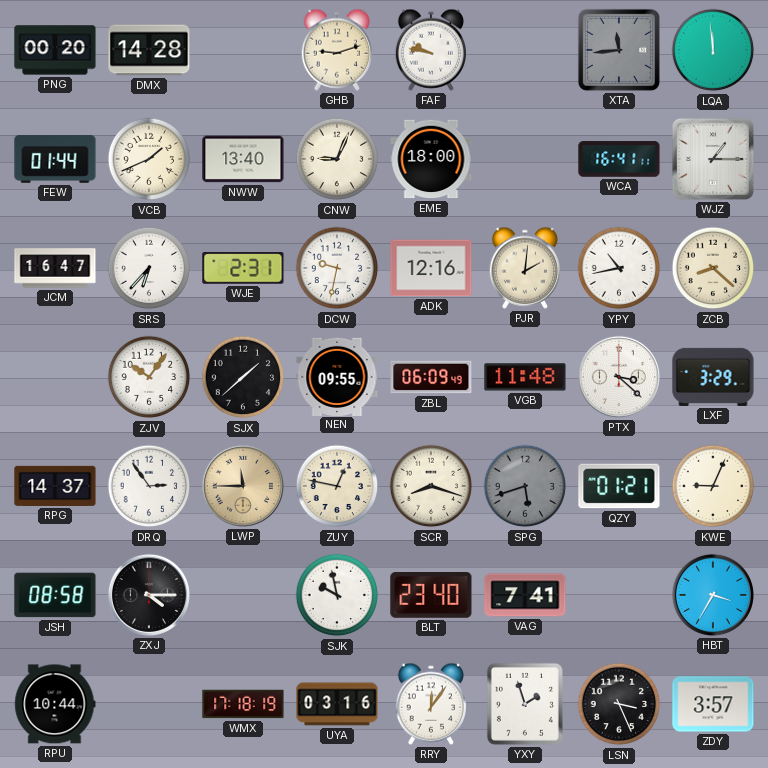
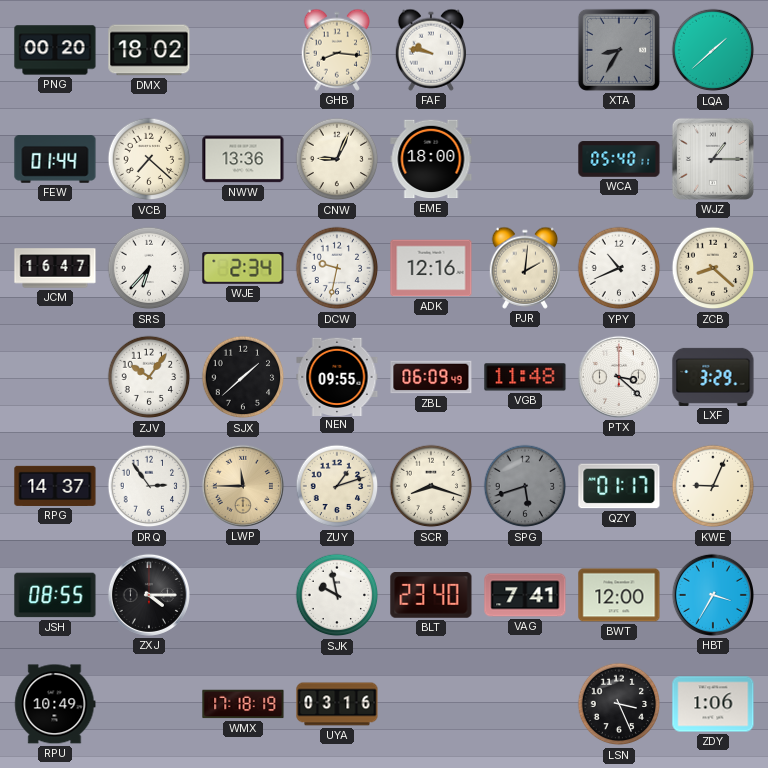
DMX: 14:28 -> 18:02
GHB: 9:12 -> 8:16
XTA: 11:44 -> 8:35
LQA: 11:59 -> 1:38
VCB: 1:41 -> 7:22
NWW: 13:40 -> 13:36
WCA: 16:41 -> 05:40
WJE: 2:31 -> 2:34
YPY: 10:43 -> 10:41
ZUY: 12:47 -> 1:12
QZY: 01:21 -> 01:17
JSH: 08:58 -> 08:55
BWT: none -> 12:00
RPU: 10:44 -> 10:49
RRY: 12:06 -> none
YXY: 1:57 -> none
ZDY: 3:57 -> 1:06
